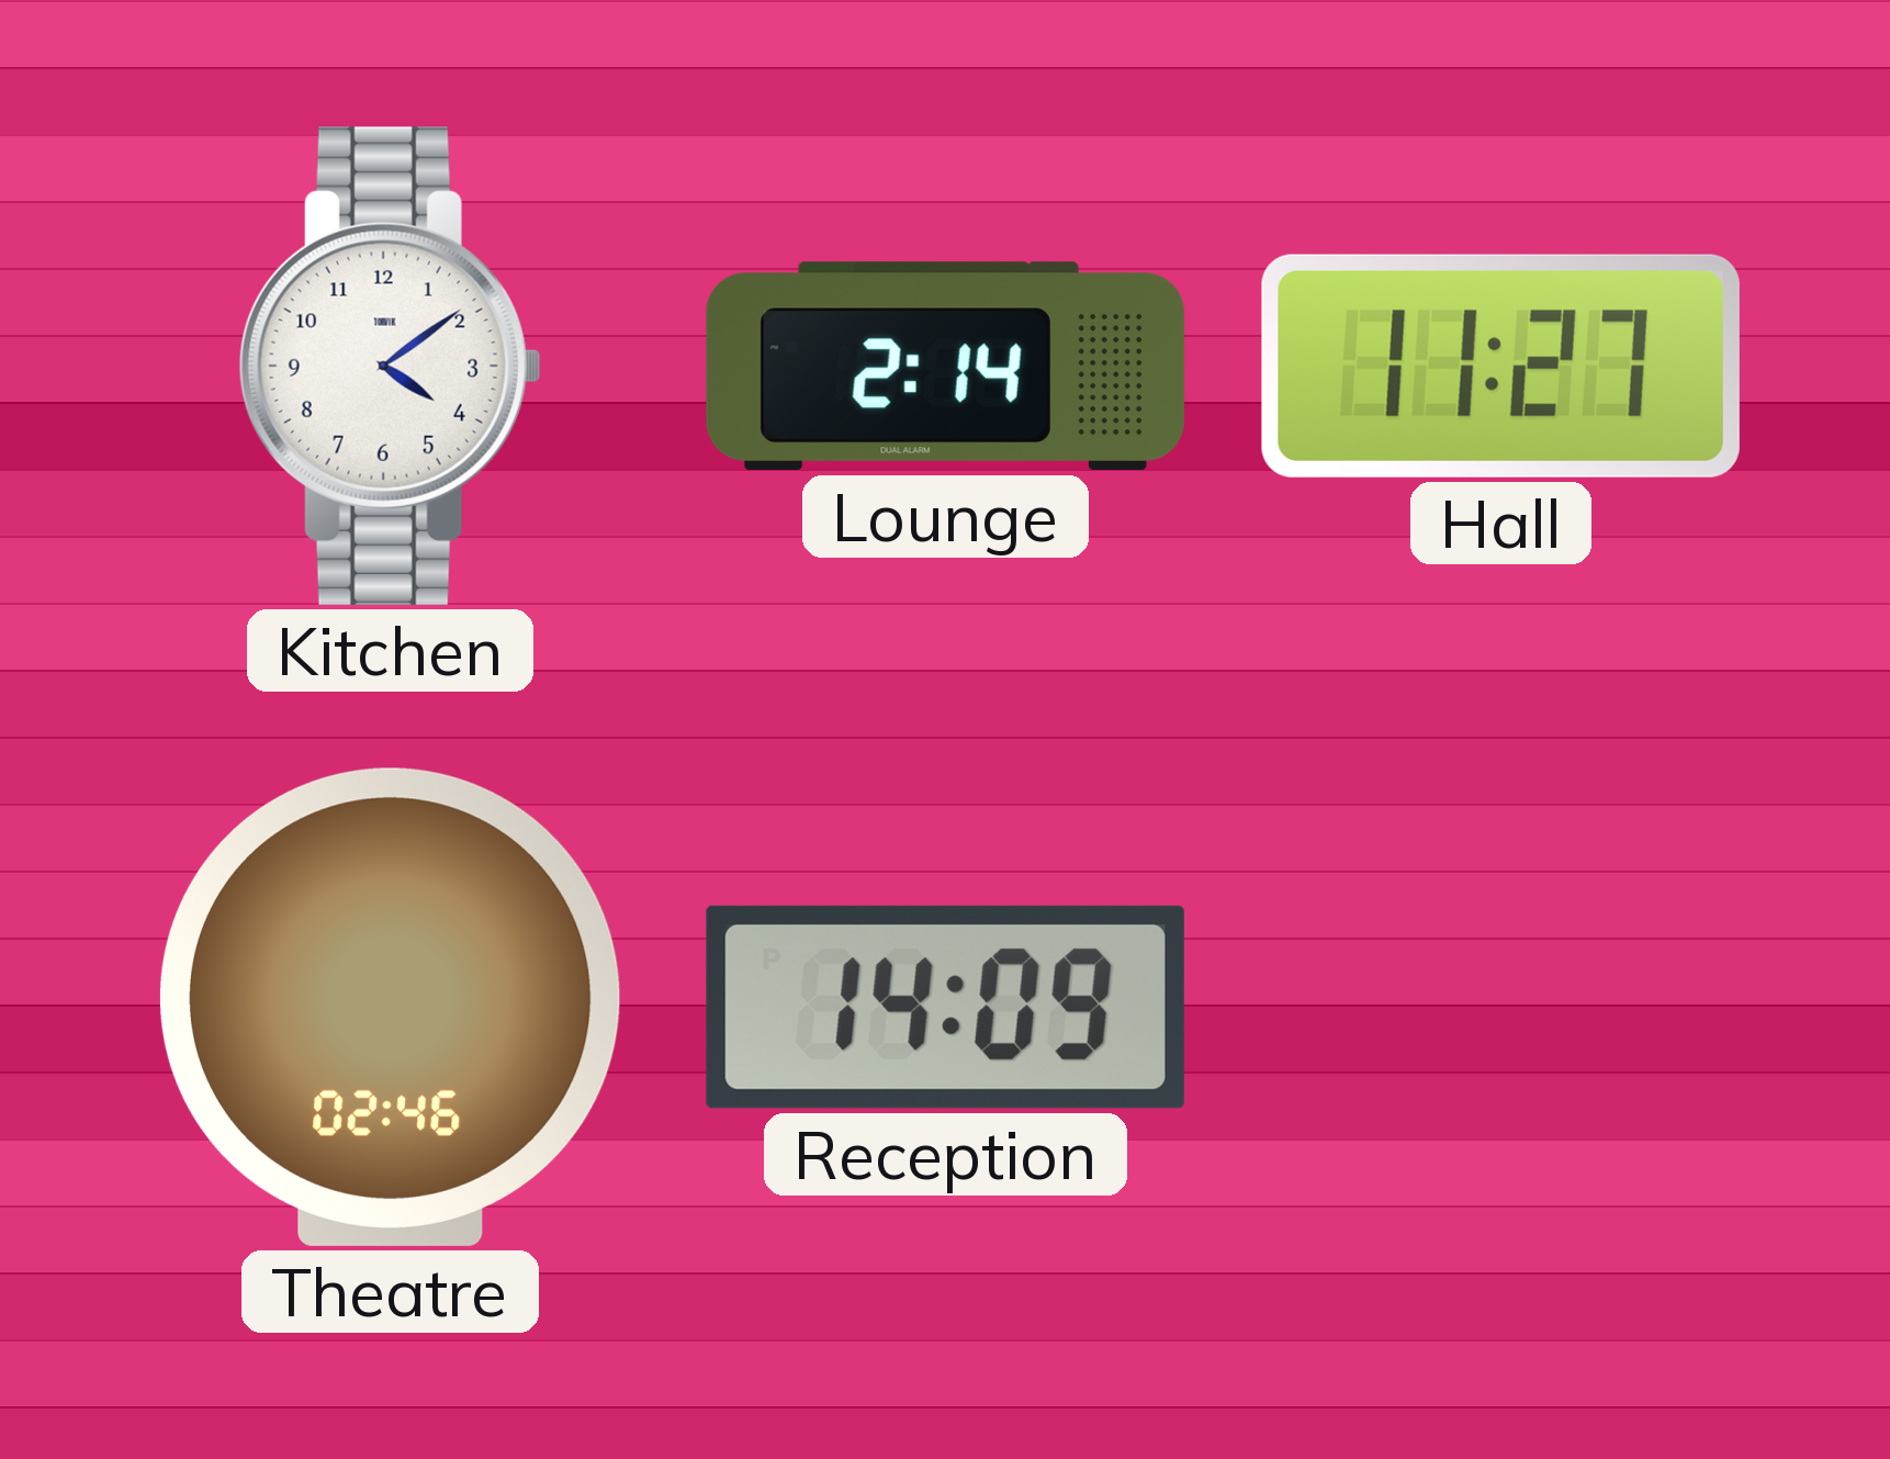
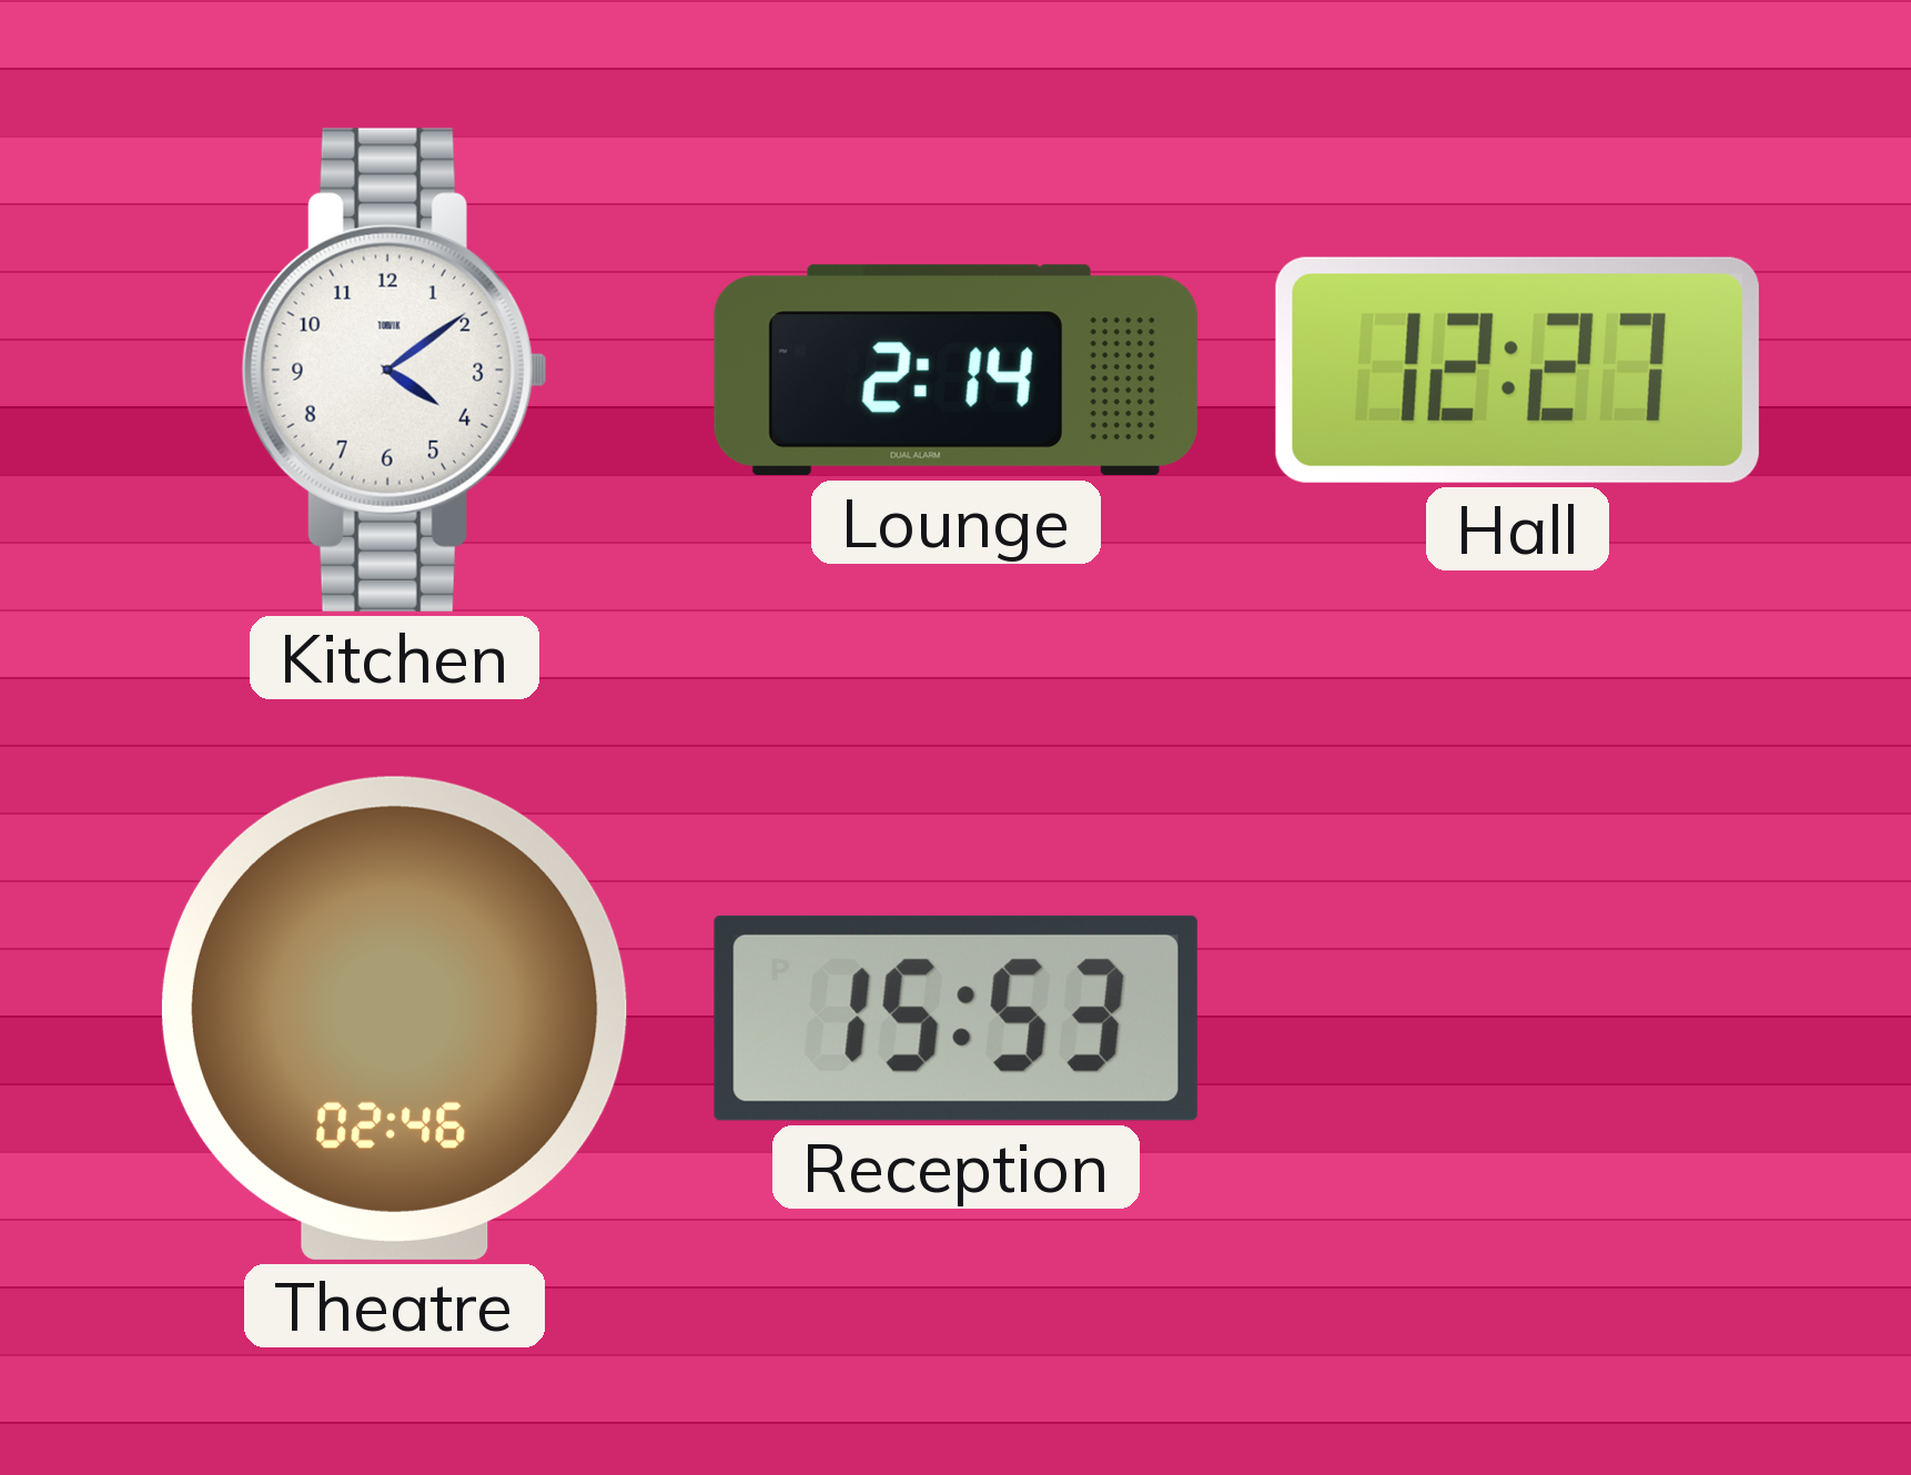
Hall: 11:27 -> 12:27
Reception: 14:09 -> 15:53
